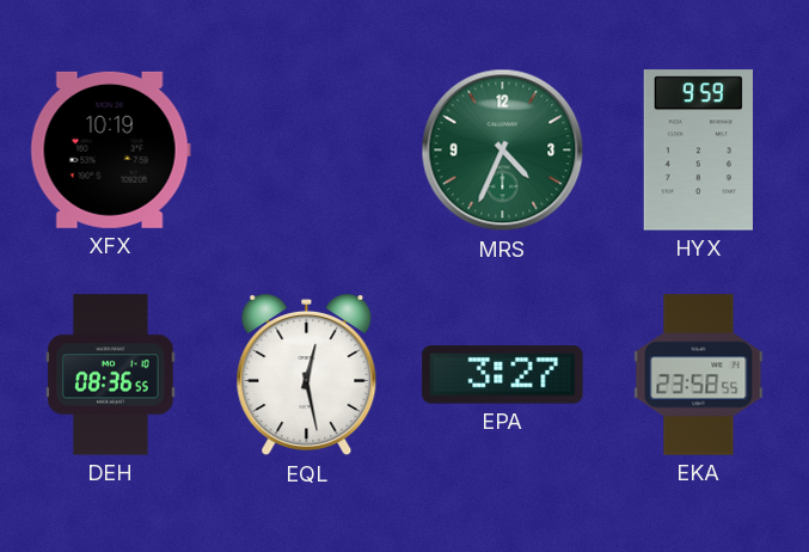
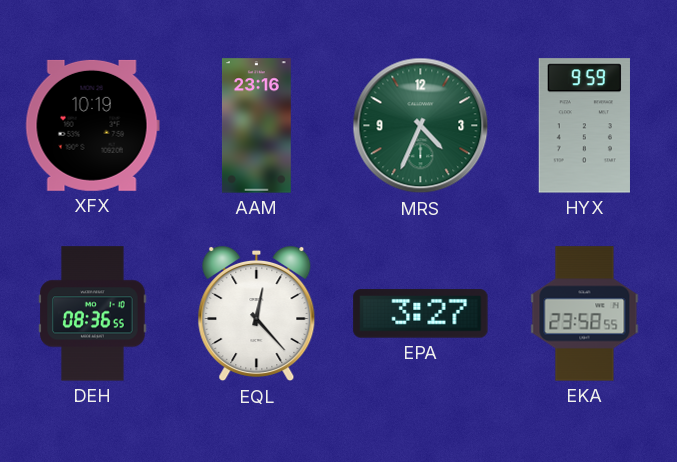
AAM: none -> 23:16
EQL: 12:28 -> 12:23
